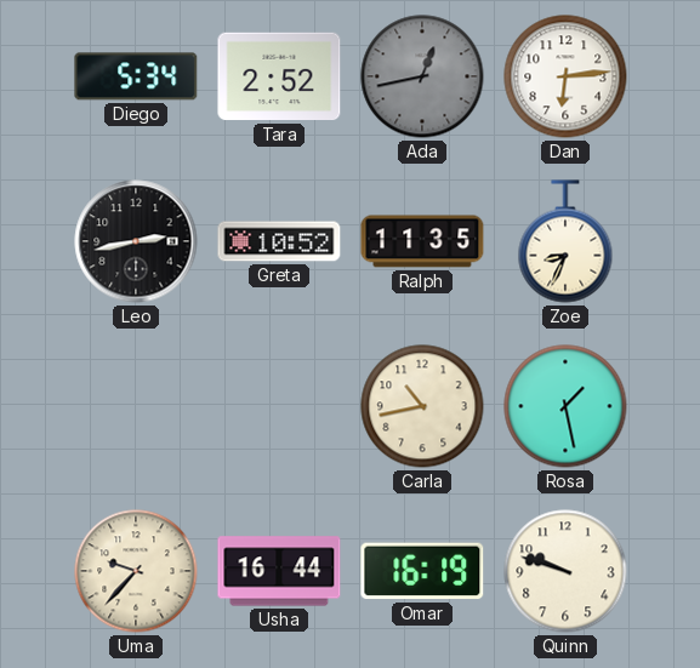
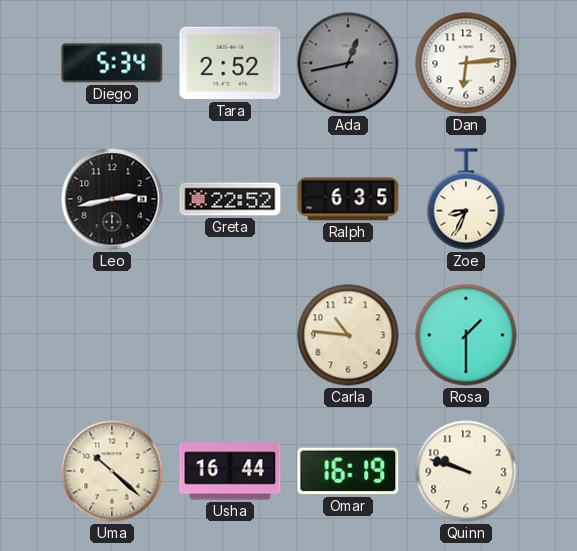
Greta: 10:52 -> 22:52
Ralph: 11:35 -> 6:35
Carla: 10:43 -> 10:46
Rosa: 1:28 -> 1:30
Uma: 9:37 -> 10:22
